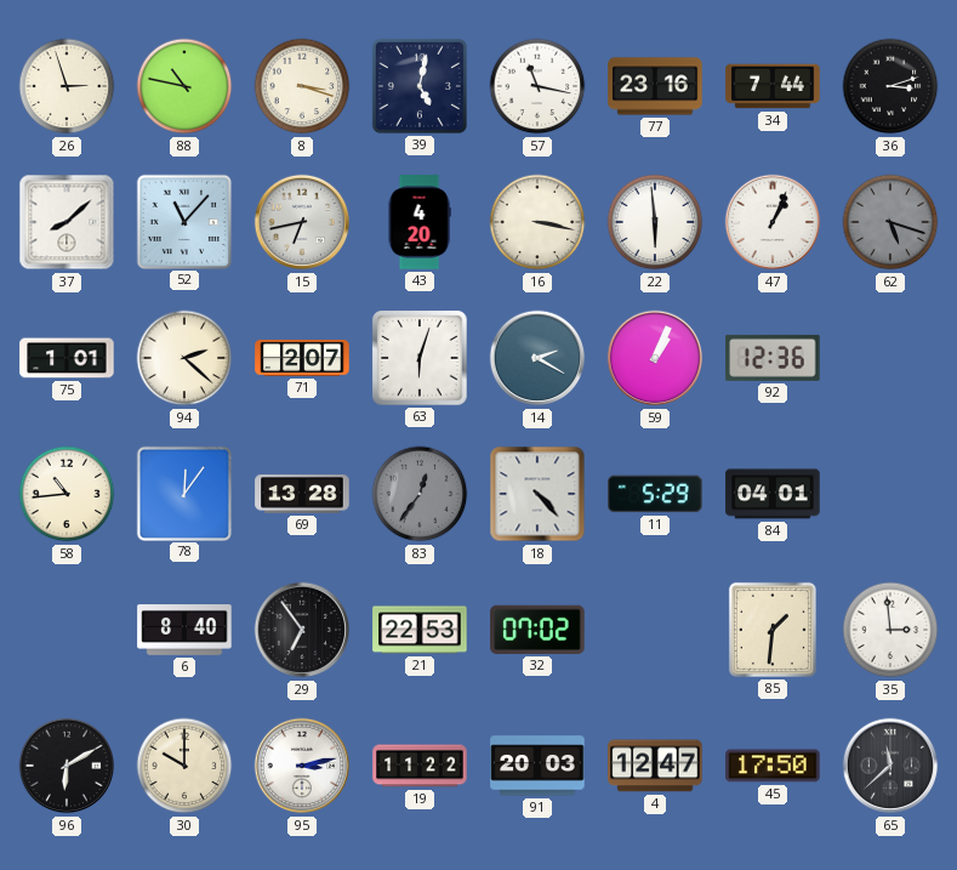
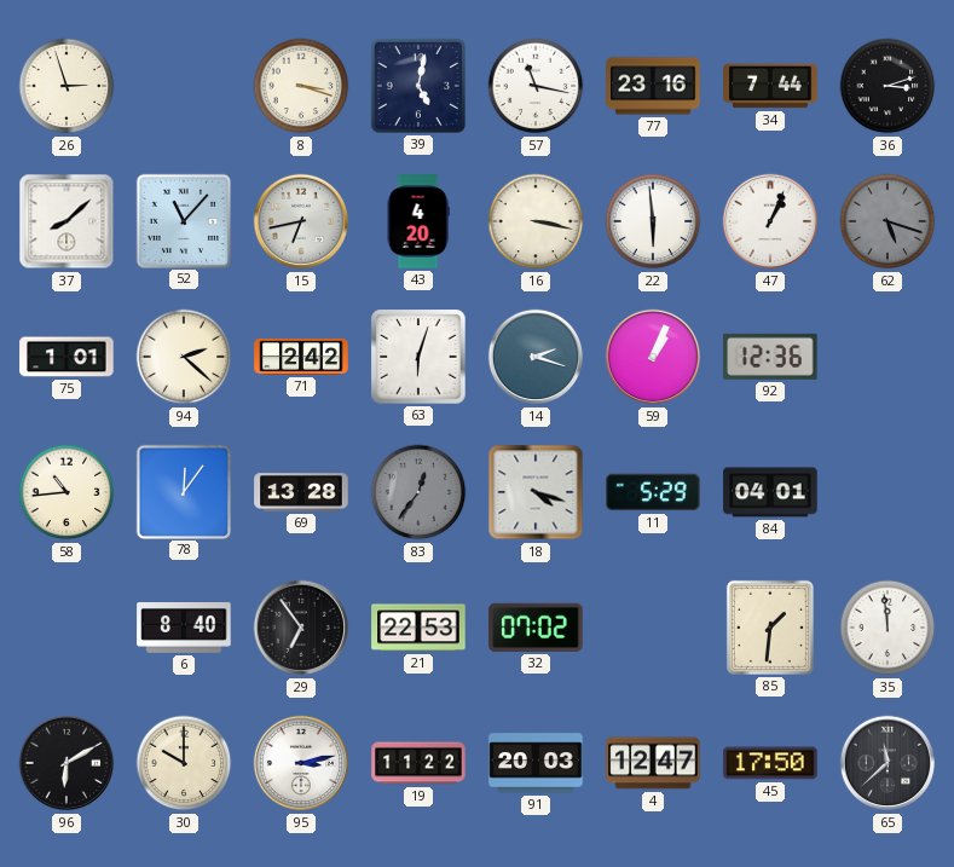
88: 10:47 -> none
71: 2:07 -> 2:42
14: 2:20 -> 2:18
18: 4:23 -> 4:18
35: 2:59 -> 11:59
